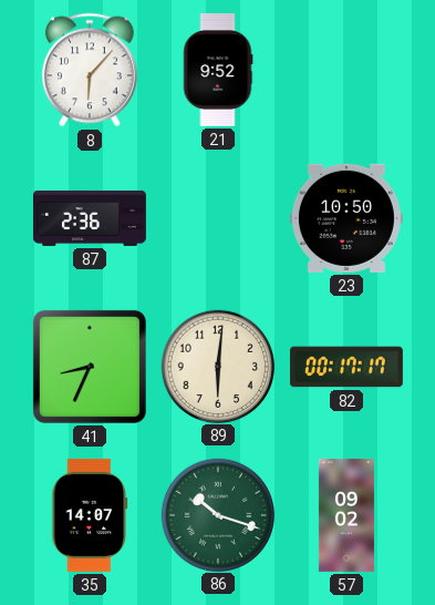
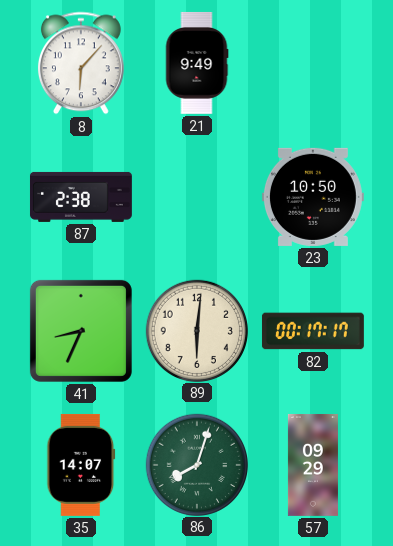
21: 9:52 -> 9:49
87: 2:36 -> 2:38
86: 10:18 -> 8:03
57: 09:02 -> 09:29
